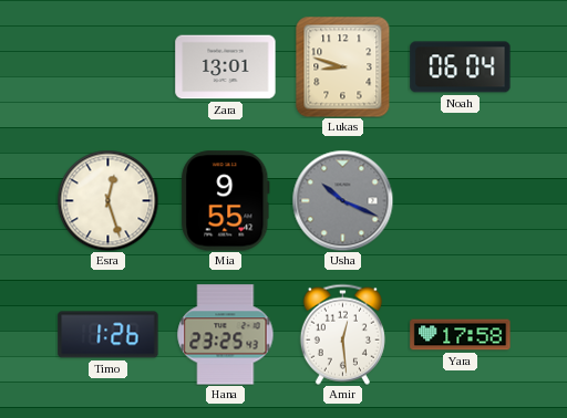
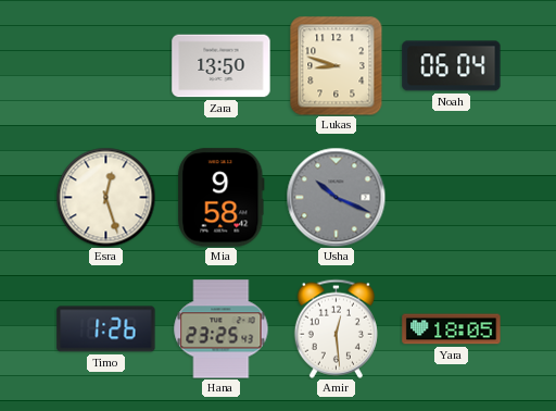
Zara: 13:01 -> 13:50
Mia: 9:55 -> 9:58
Yara: 17:58 -> 18:05
